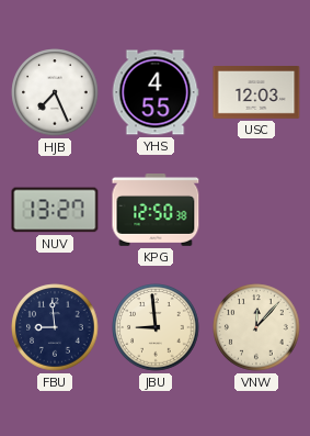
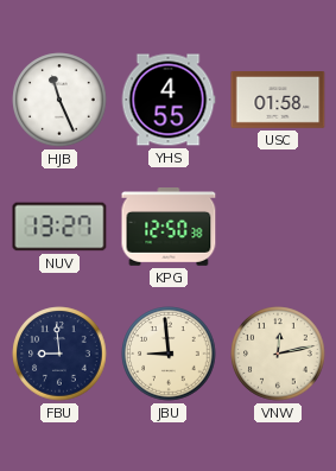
HJB: 7:26 -> 11:26
USC: 12:03 -> 01:58
VNW: 12:07 -> 12:13
